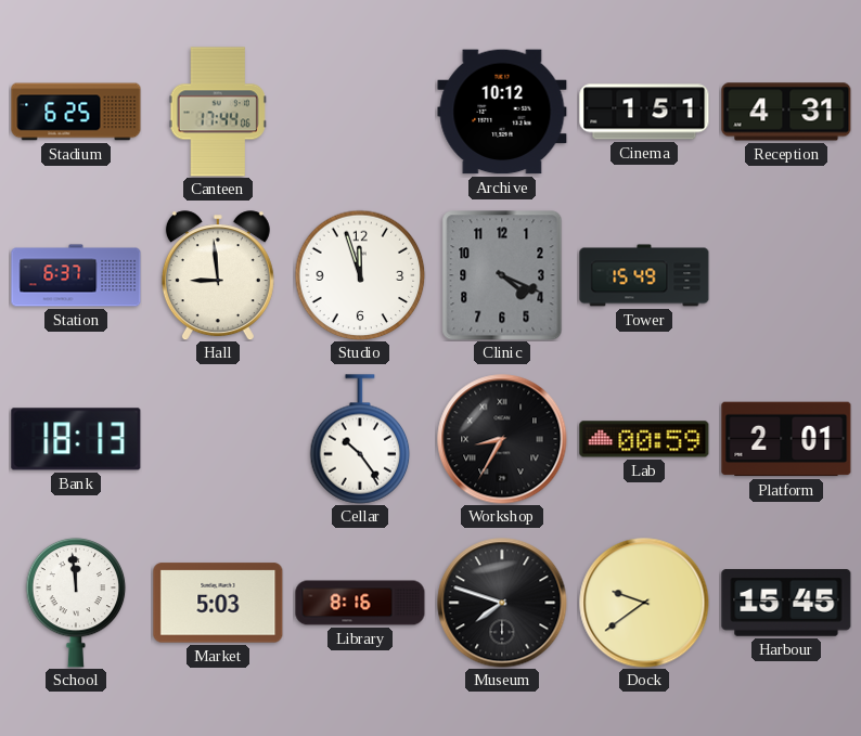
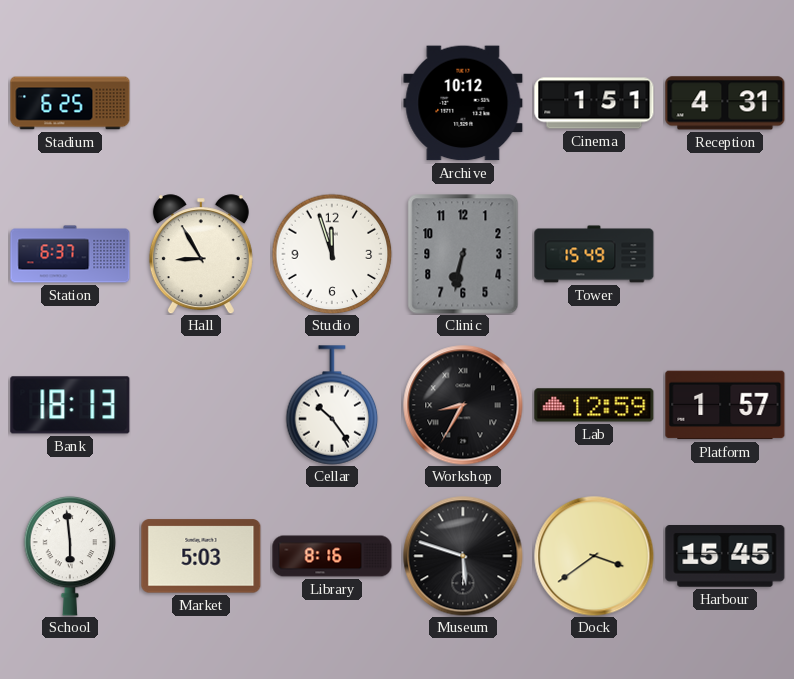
Canteen: 17:44 -> none
Hall: 8:59 -> 8:55
Clinic: 4:19 -> 6:32
Lab: 00:59 -> 12:59
Platform: 2:01 -> 1:57
School: 11:59 -> 5:59
Museum: 7:48 -> 5:48
Dock: 9:39 -> 3:39
